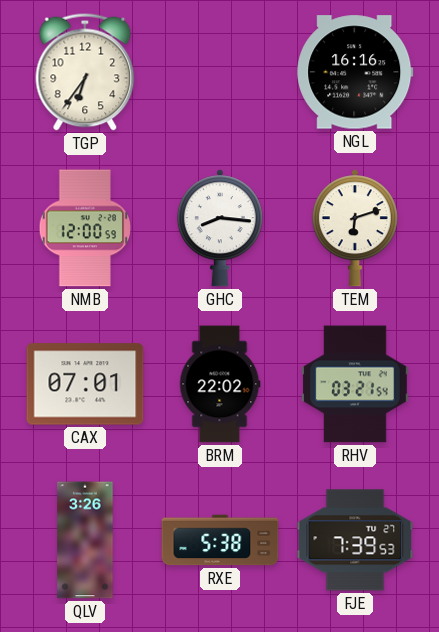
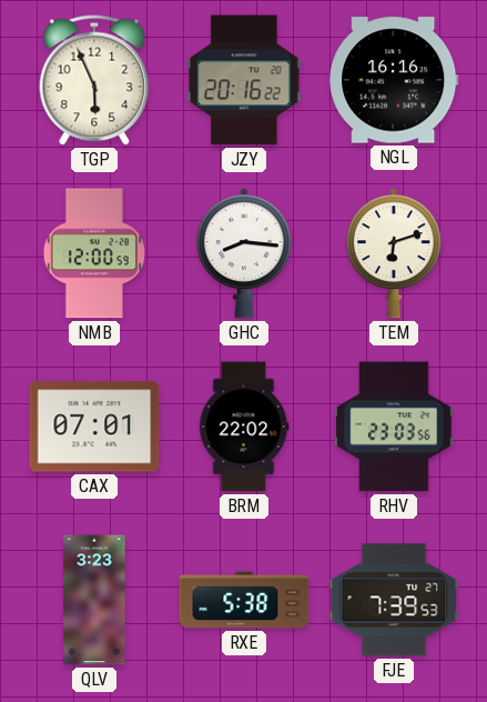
TGP: 6:36 -> 5:56
JZY: none -> 20:16
RHV: 03:21 -> 23:03
QLV: 3:26 -> 3:23
